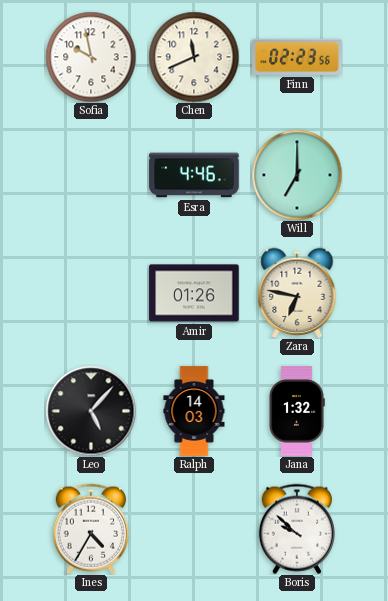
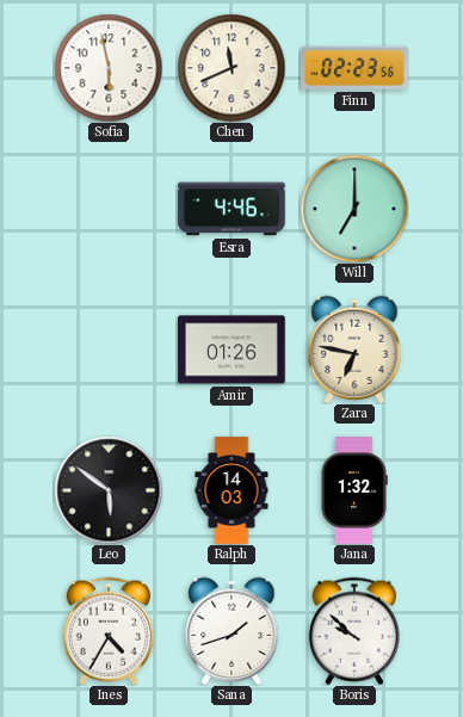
Sofia: 9:58 -> 5:58
Leo: 5:07 -> 5:51
Sana: none -> 1:42
